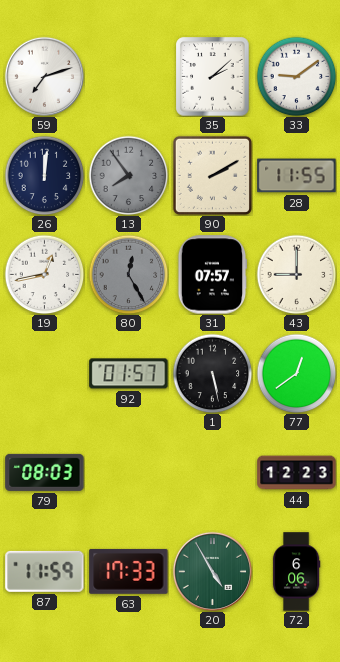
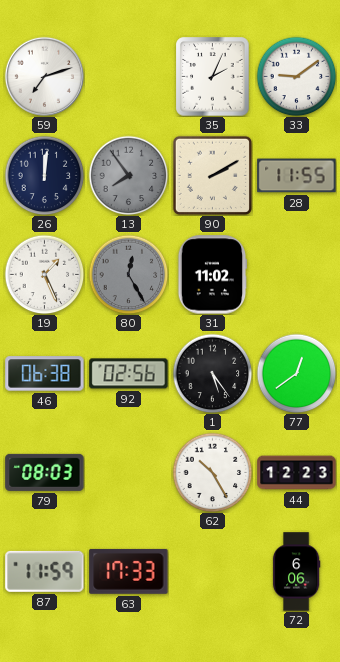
35: 2:08 -> 2:04
19: 12:43 -> 1:26
31: 07:57 -> 11:02
43: 9:00 -> none
46: none -> 06:38
92: 01:57 -> 02:56
1: 5:28 -> 5:24
62: none -> 10:25
20: 4:55 -> none
